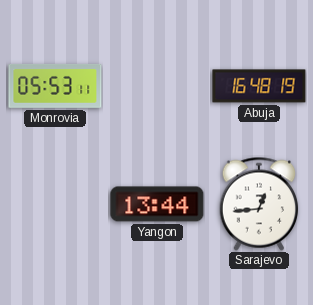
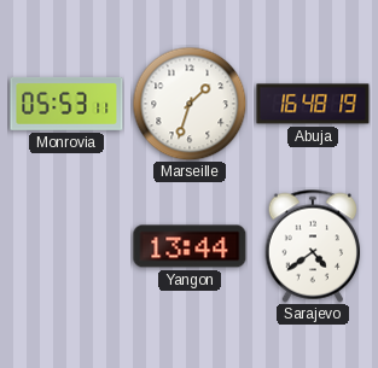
Marseille: none -> 1:33
Sarajevo: 12:44 -> 4:39
